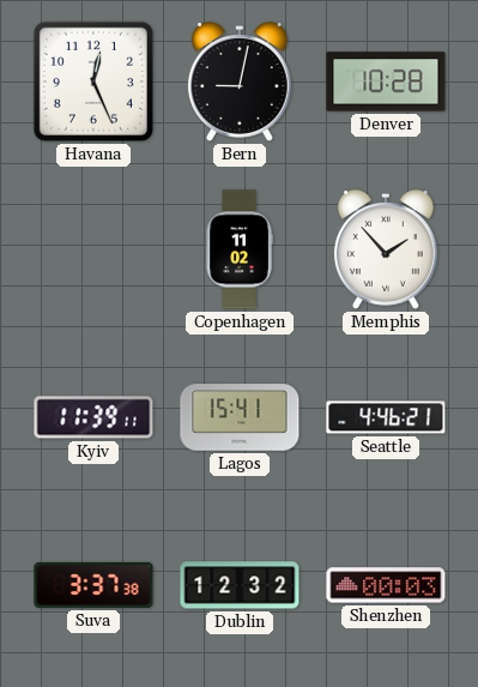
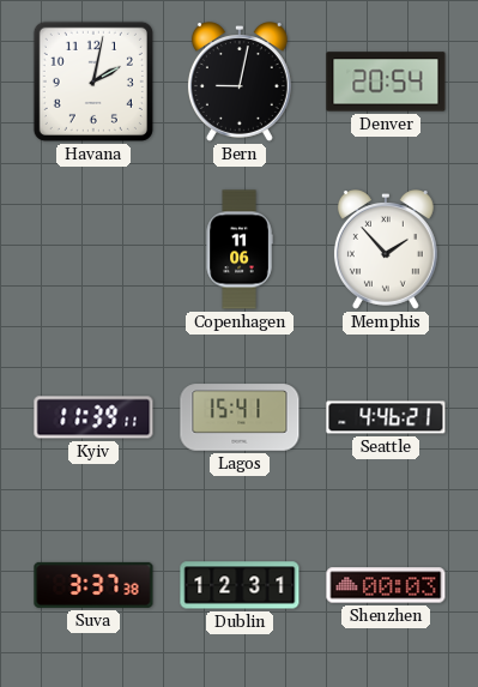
Havana: 12:26 -> 2:02
Denver: 10:28 -> 20:54
Copenhagen: 11:02 -> 11:06
Dublin: 12:32 -> 12:31
